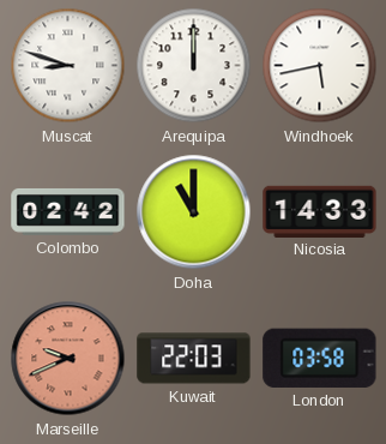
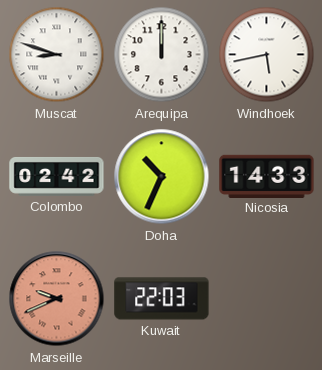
Doha: 11:00 -> 10:34
London: 03:58 -> none
